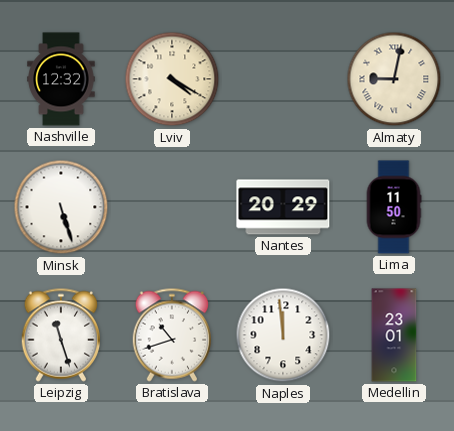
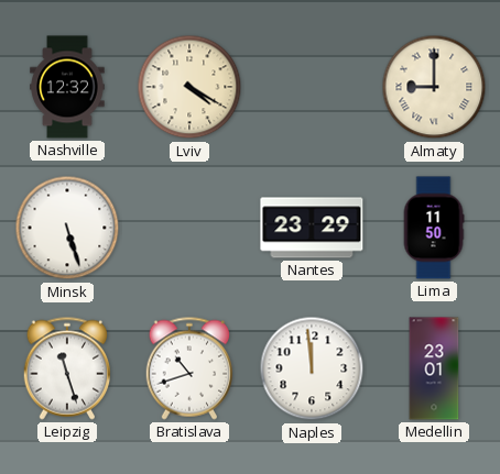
Almaty: 9:02 -> 9:00
Nantes: 20:29 -> 23:29
